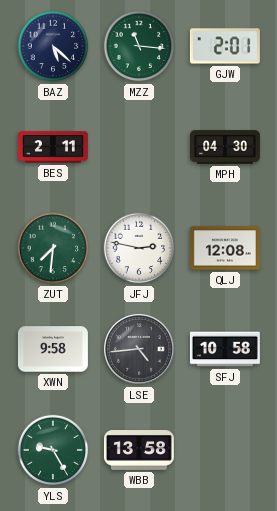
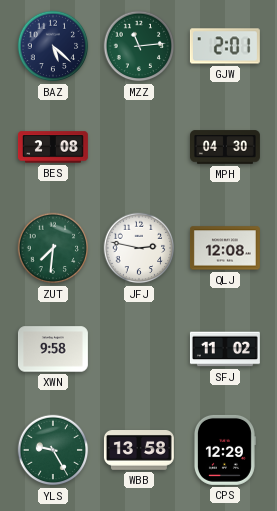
MZZ: 11:16 -> 11:14
BES: 2:11 -> 2:08
LSE: 4:44 -> none
SFJ: 10:58 -> 11:02
CPS: none -> 12:29
